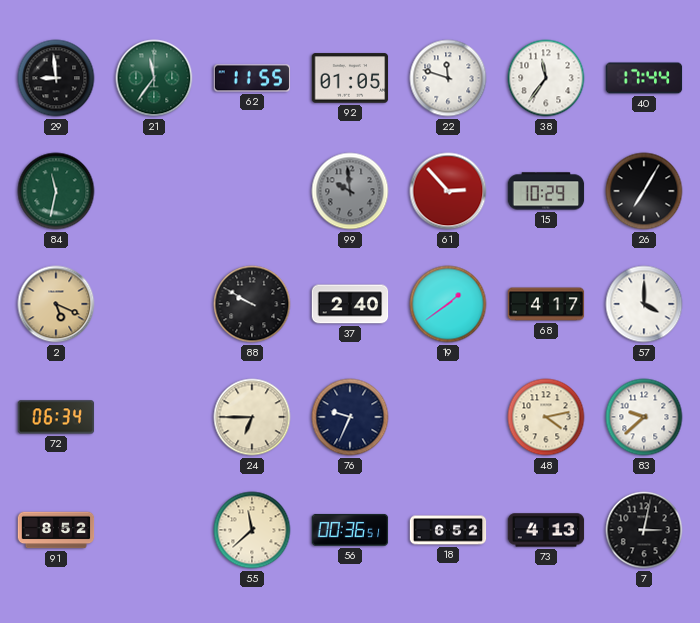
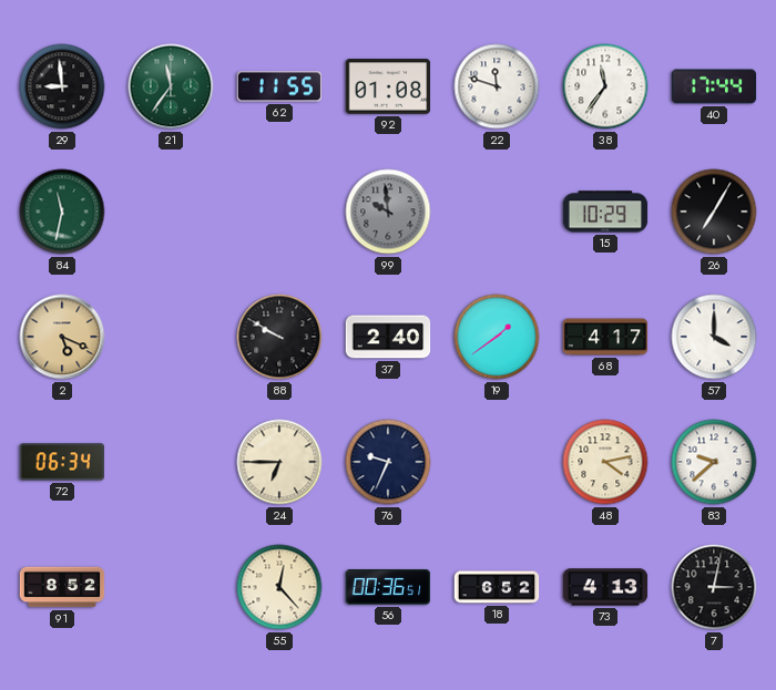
92: 01:05 -> 01:08
61: 2:53 -> none
55: 11:38 -> 12:23
